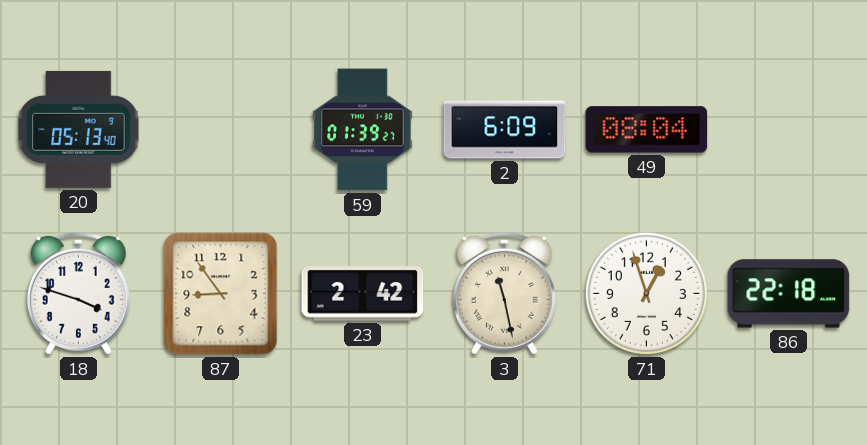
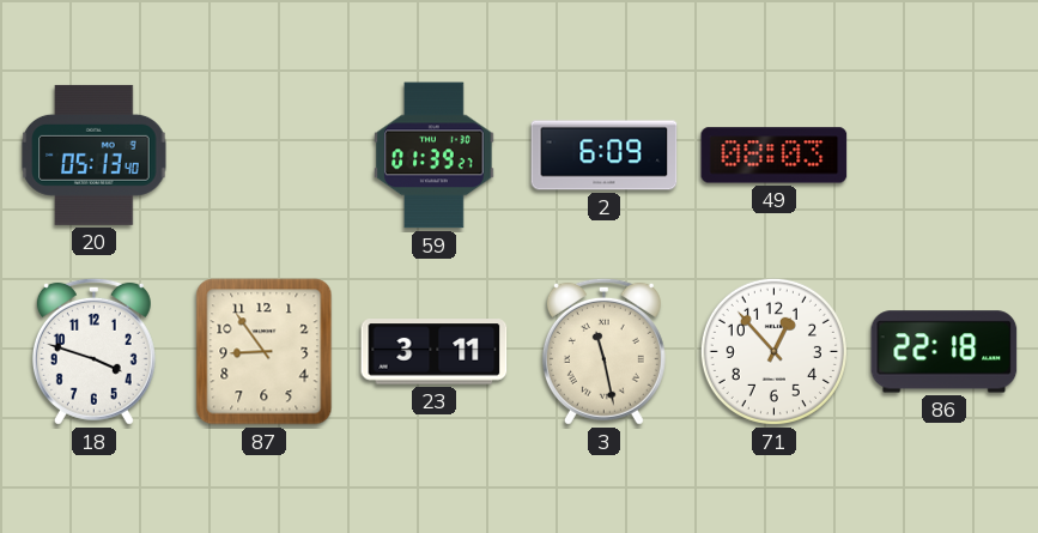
49: 08:04 -> 08:03
23: 2:42 -> 3:11
71: 12:57 -> 12:53
